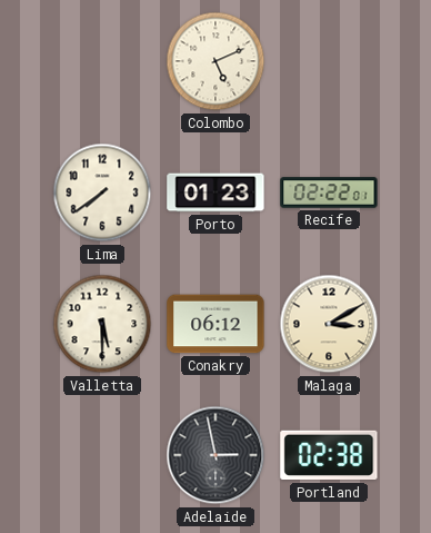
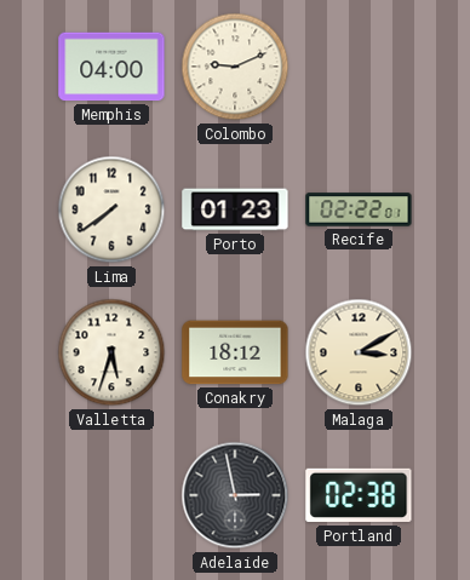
Memphis: none -> 04:00
Colombo: 5:11 -> 9:11
Valletta: 5:30 -> 5:33
Conakry: 06:12 -> 18:12
